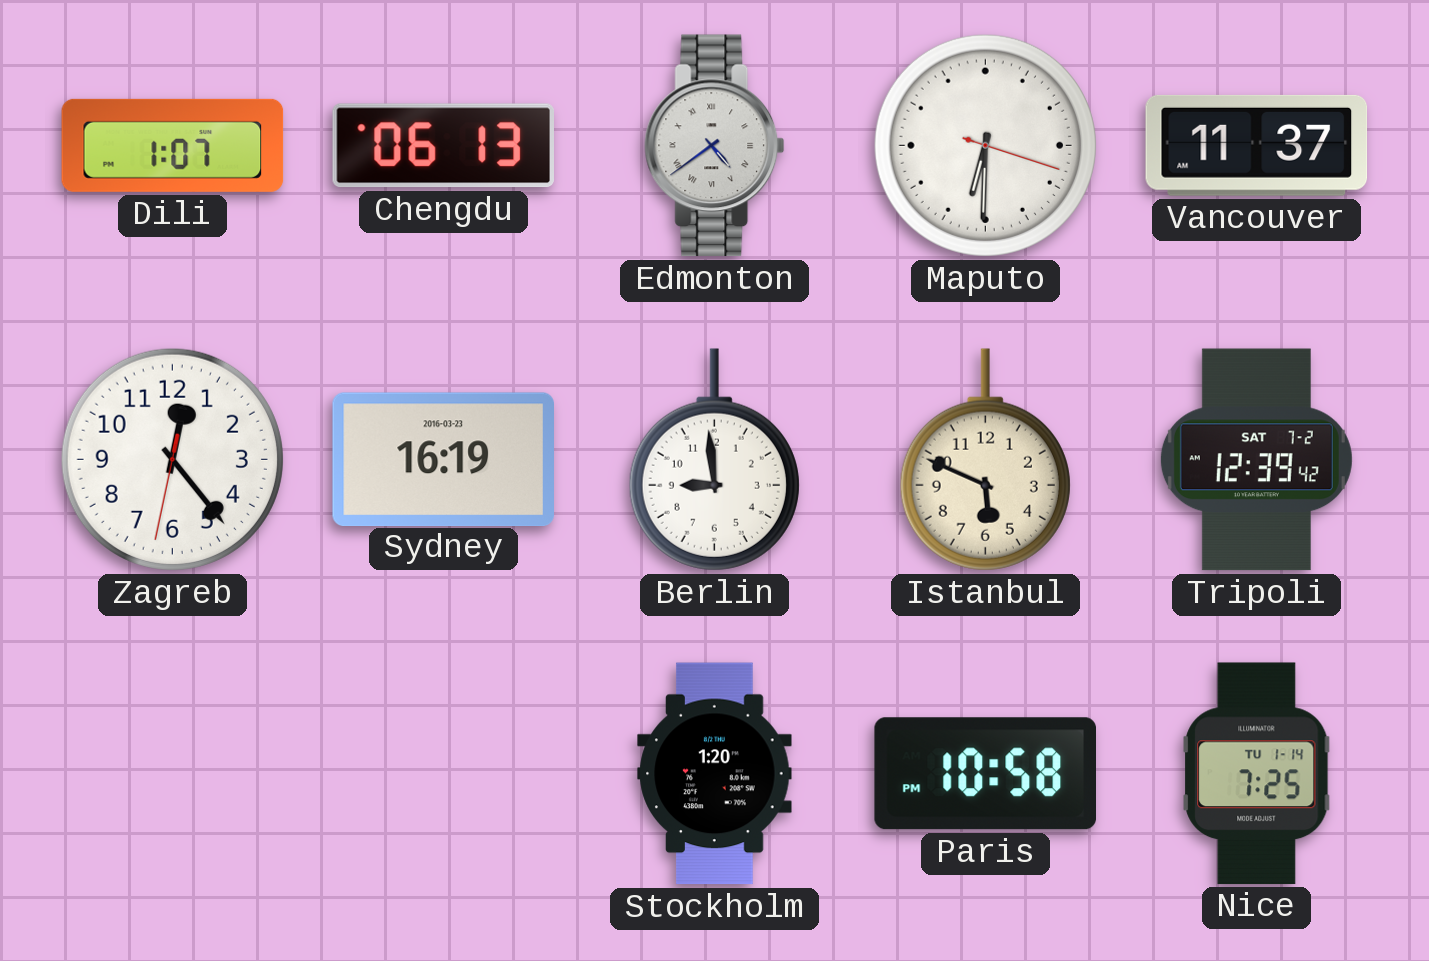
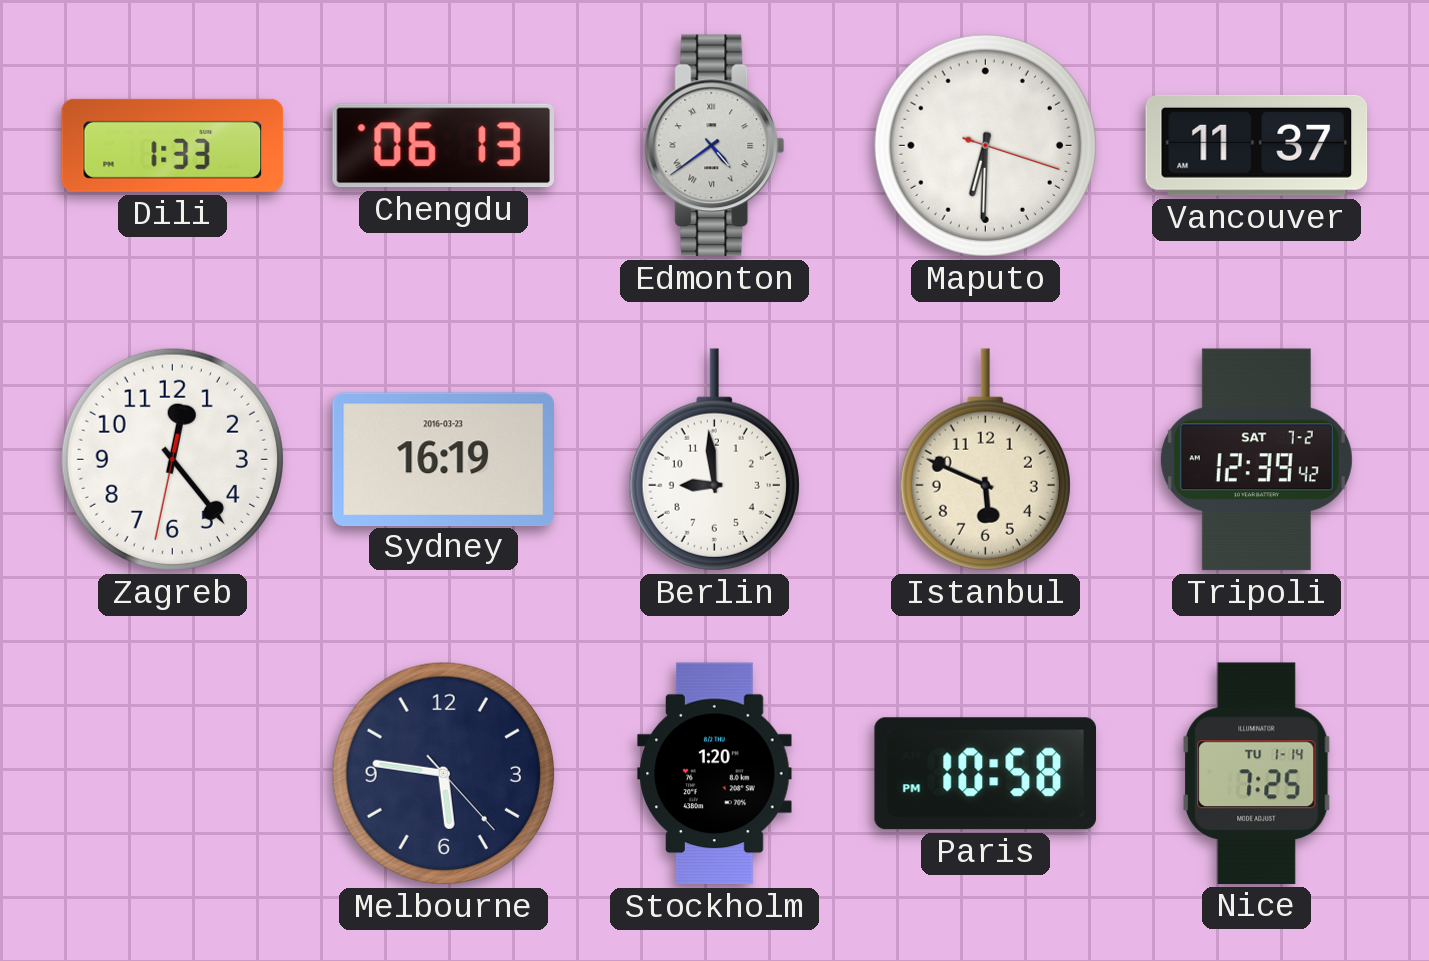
Dili: 1:07 -> 1:33
Melbourne: none -> 5:46
